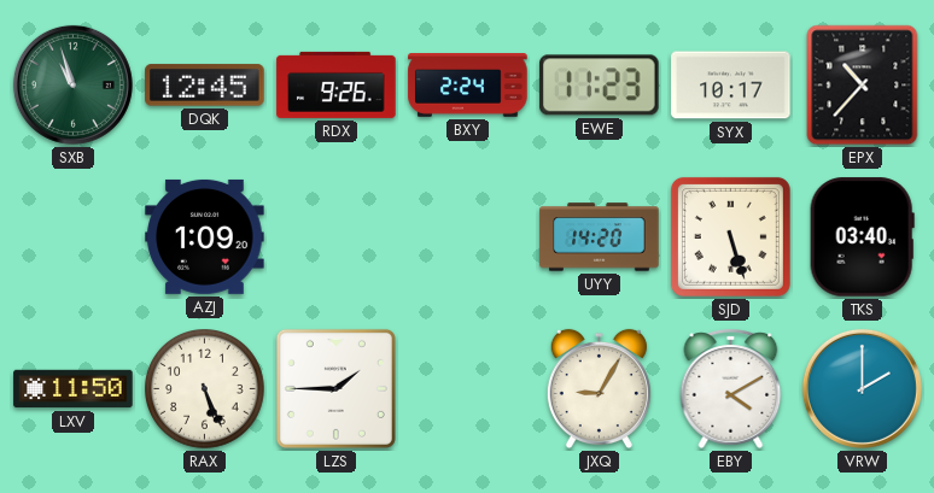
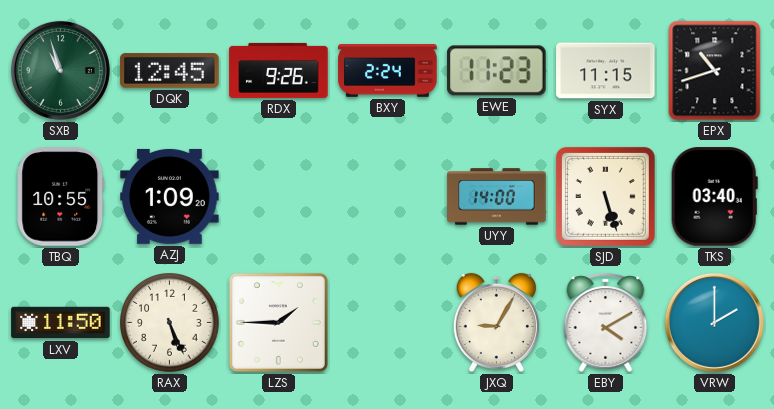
SYX: 10:17 -> 11:15
EPX: 10:37 -> 10:42
TBQ: none -> 10:55
UYY: 14:20 -> 14:00
